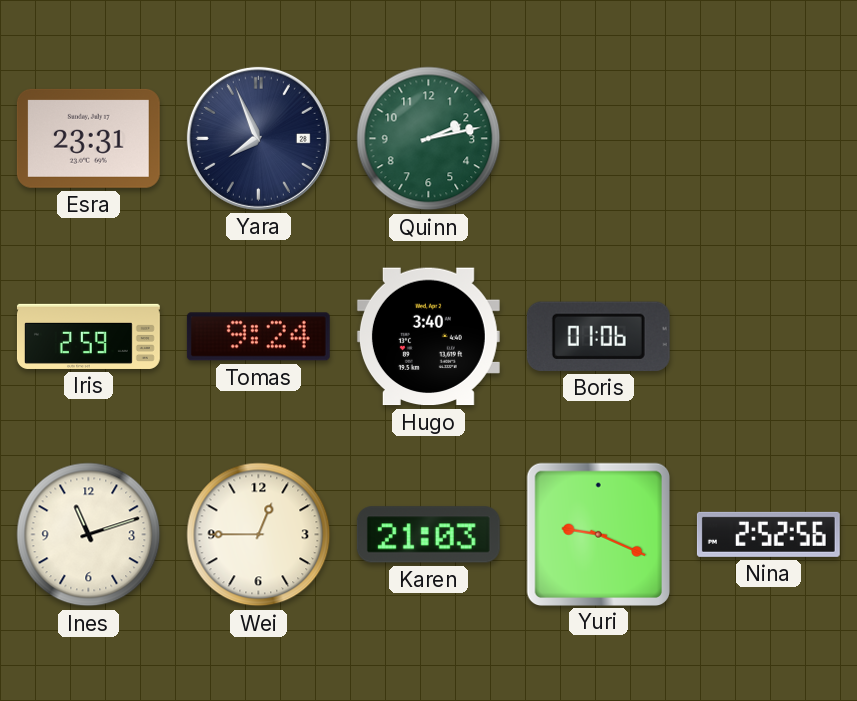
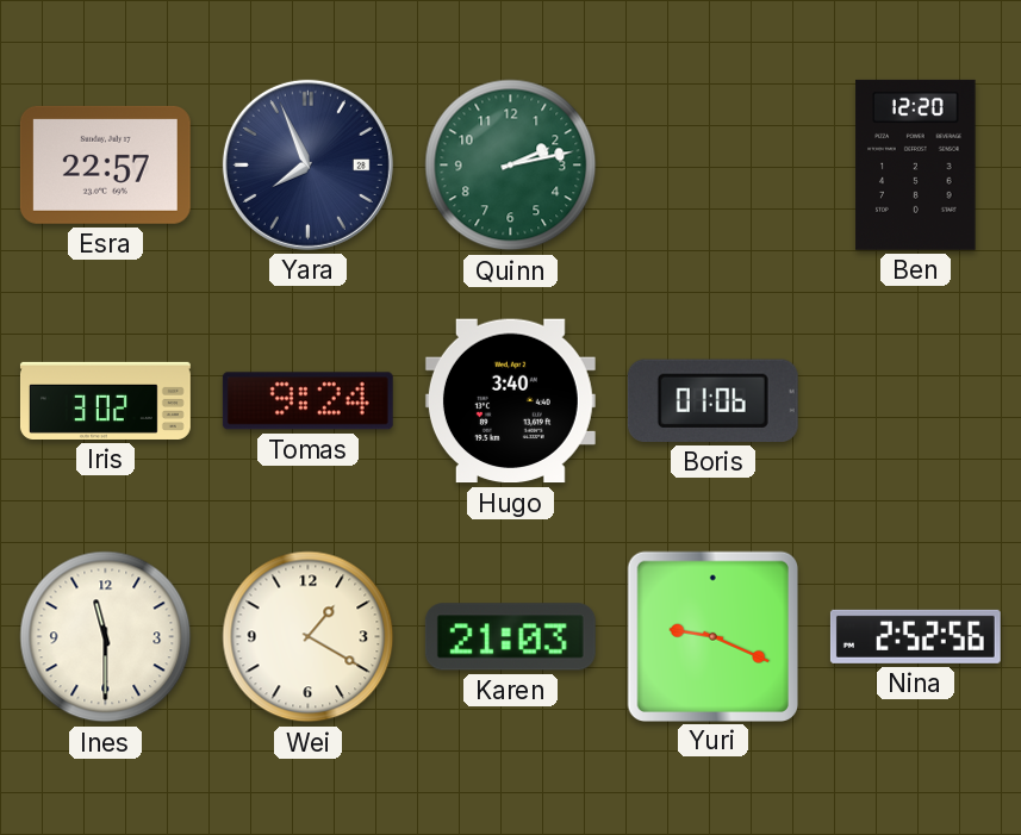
Esra: 23:31 -> 22:57
Ben: none -> 12:20
Iris: 2:59 -> 3:02
Ines: 11:12 -> 11:30
Wei: 12:45 -> 1:20
